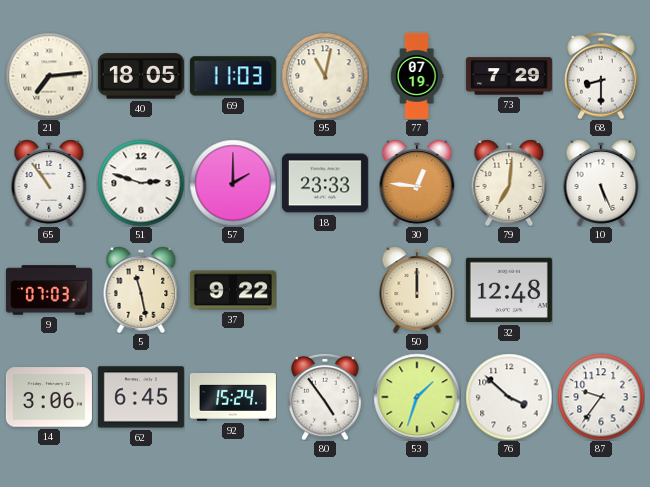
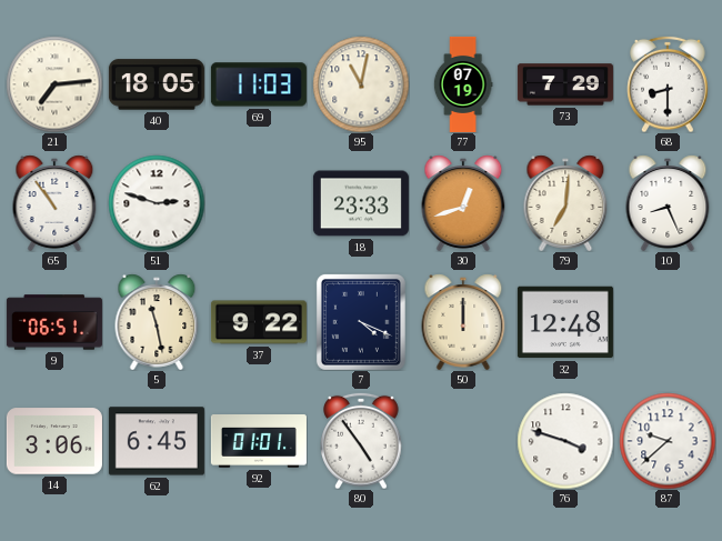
57: 2:00 -> none
30: 12:46 -> 12:42
10: 5:26 -> 8:26
9: 07:03 -> 06:51
7: none -> 4:19
92: 15:24 -> 01:01
53: 1:33 -> none
76: 3:52 -> 3:48
87: 9:36 -> 9:38
